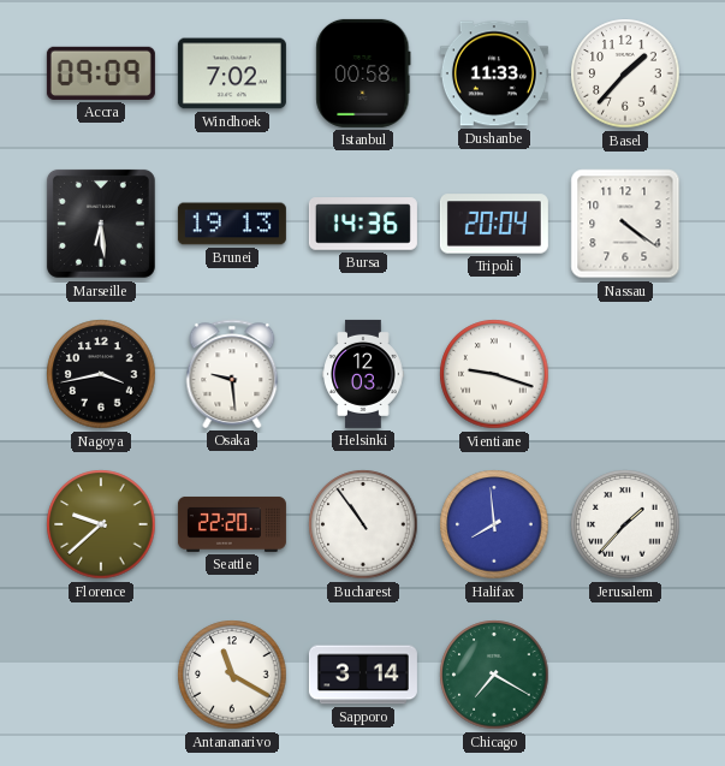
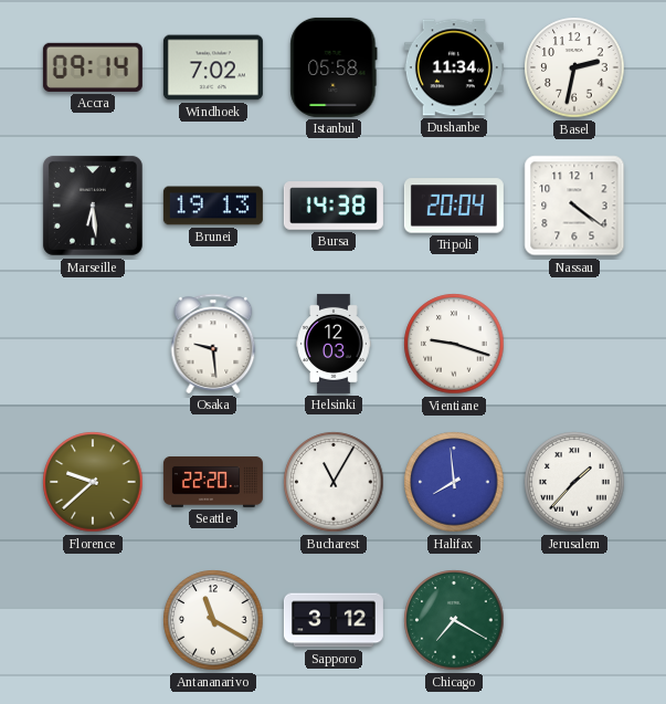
Accra: 09:09 -> 09:14
Istanbul: 00:58 -> 05:58
Dushanbe: 11:33 -> 11:34
Basel: 1:37 -> 2:32
Bursa: 14:36 -> 14:38
Nagoya: 3:43 -> none
Bucharest: 10:54 -> 11:05
Sapporo: 3:14 -> 3:12
